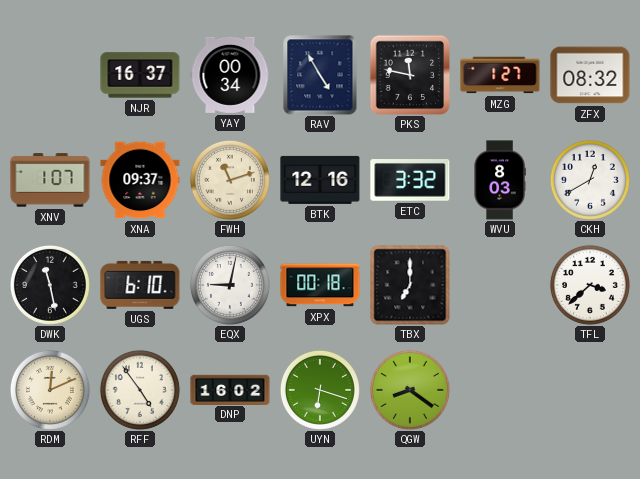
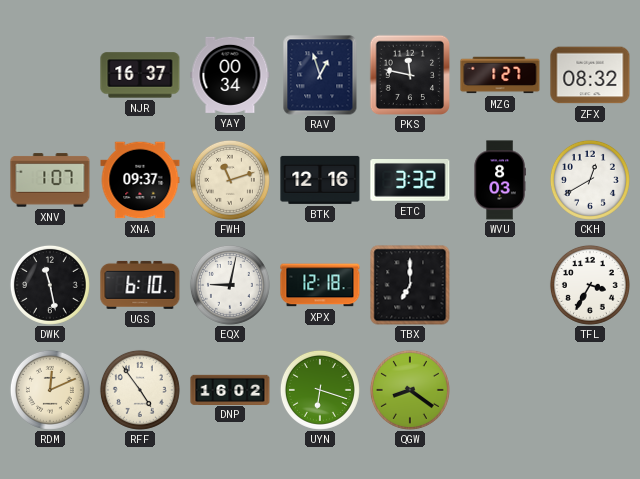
RAV: 4:55 -> 12:57
XPX: 00:18 -> 12:18
TFL: 3:38 -> 3:35
